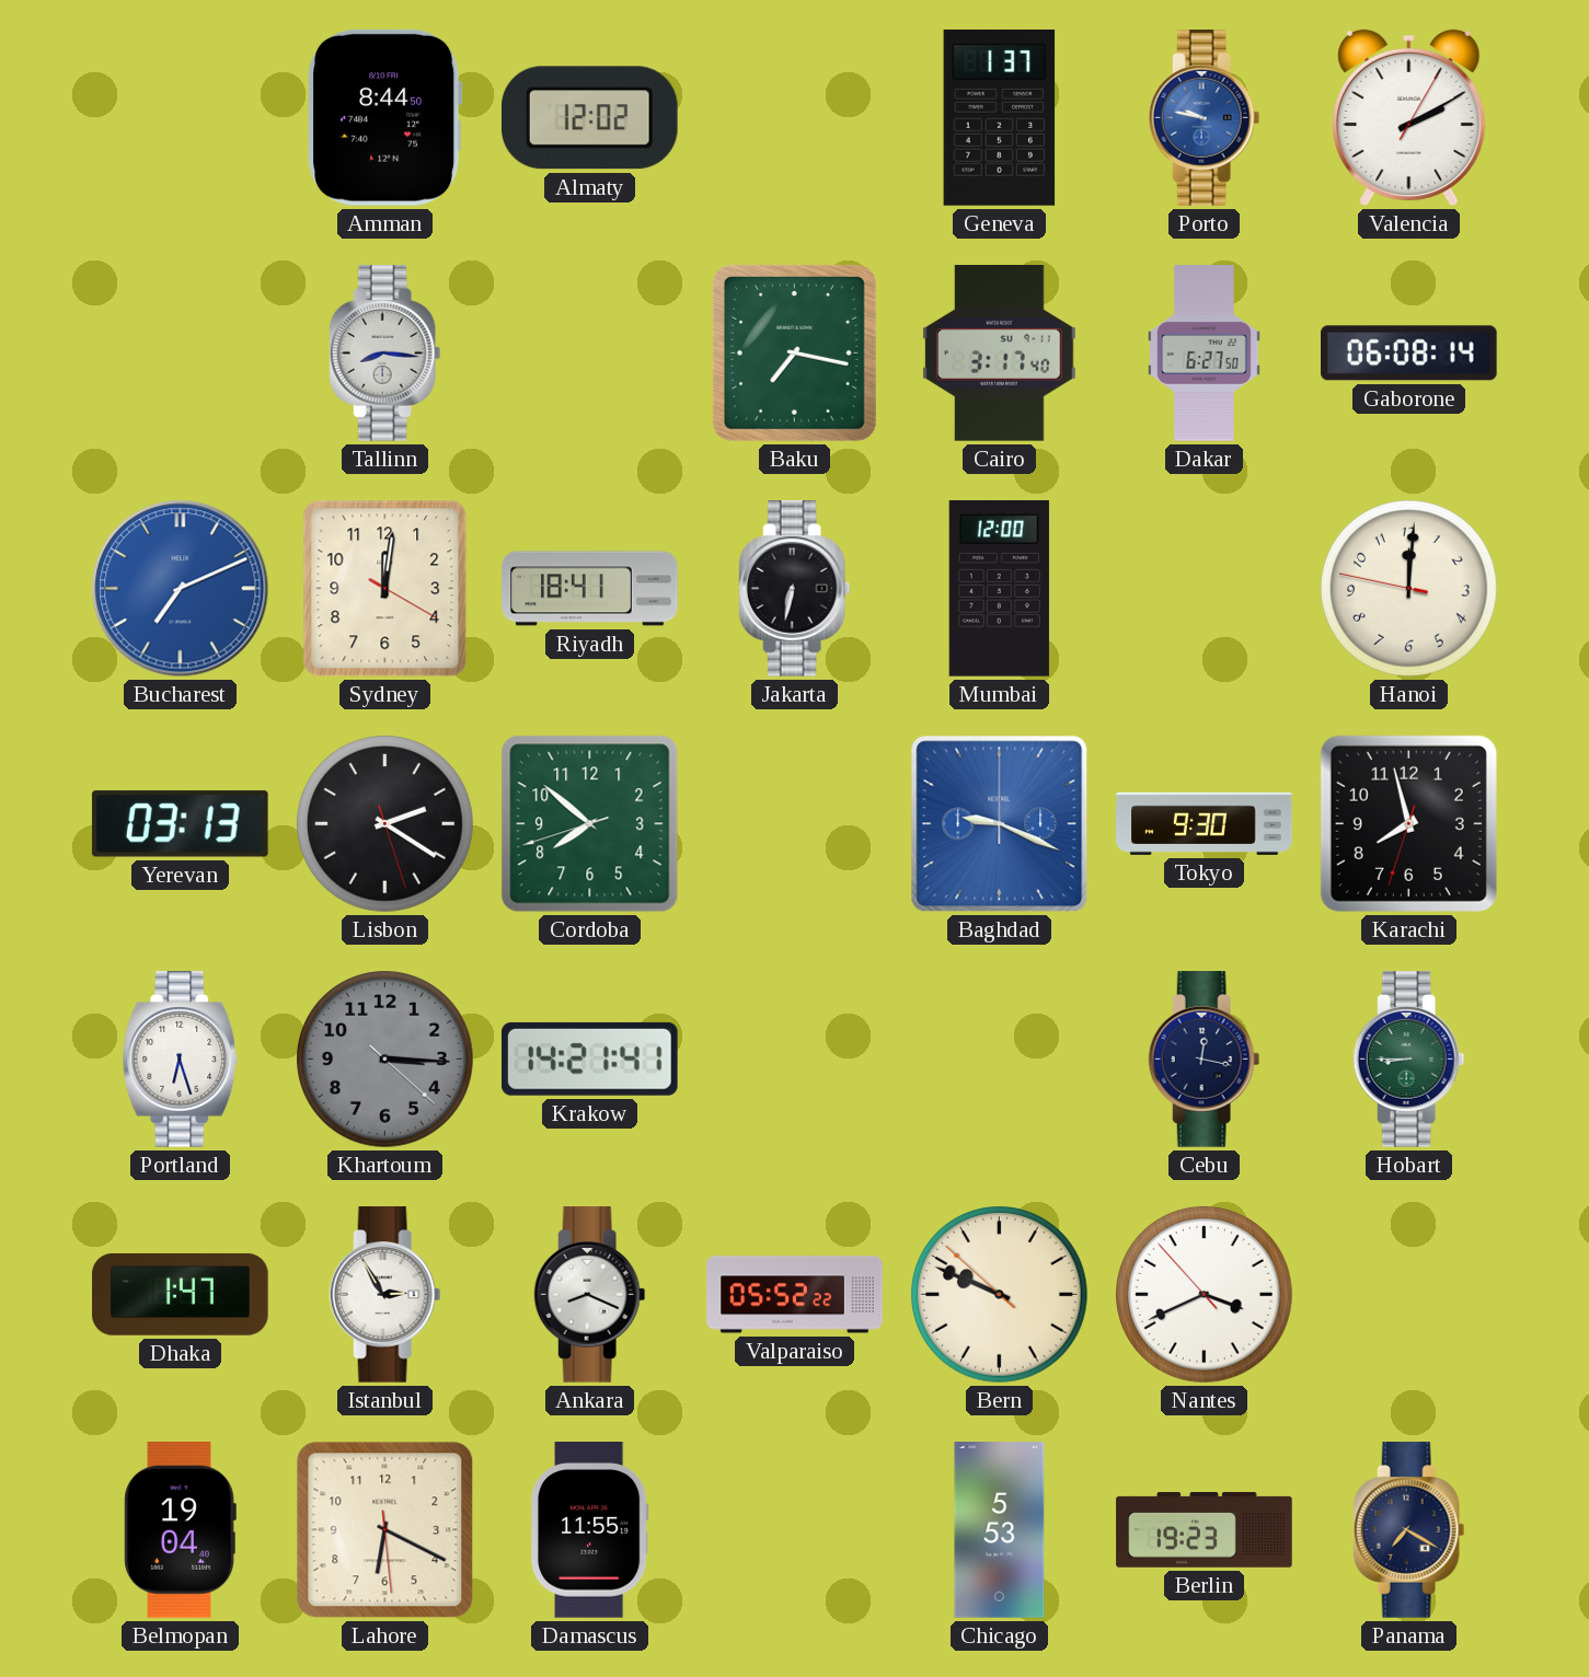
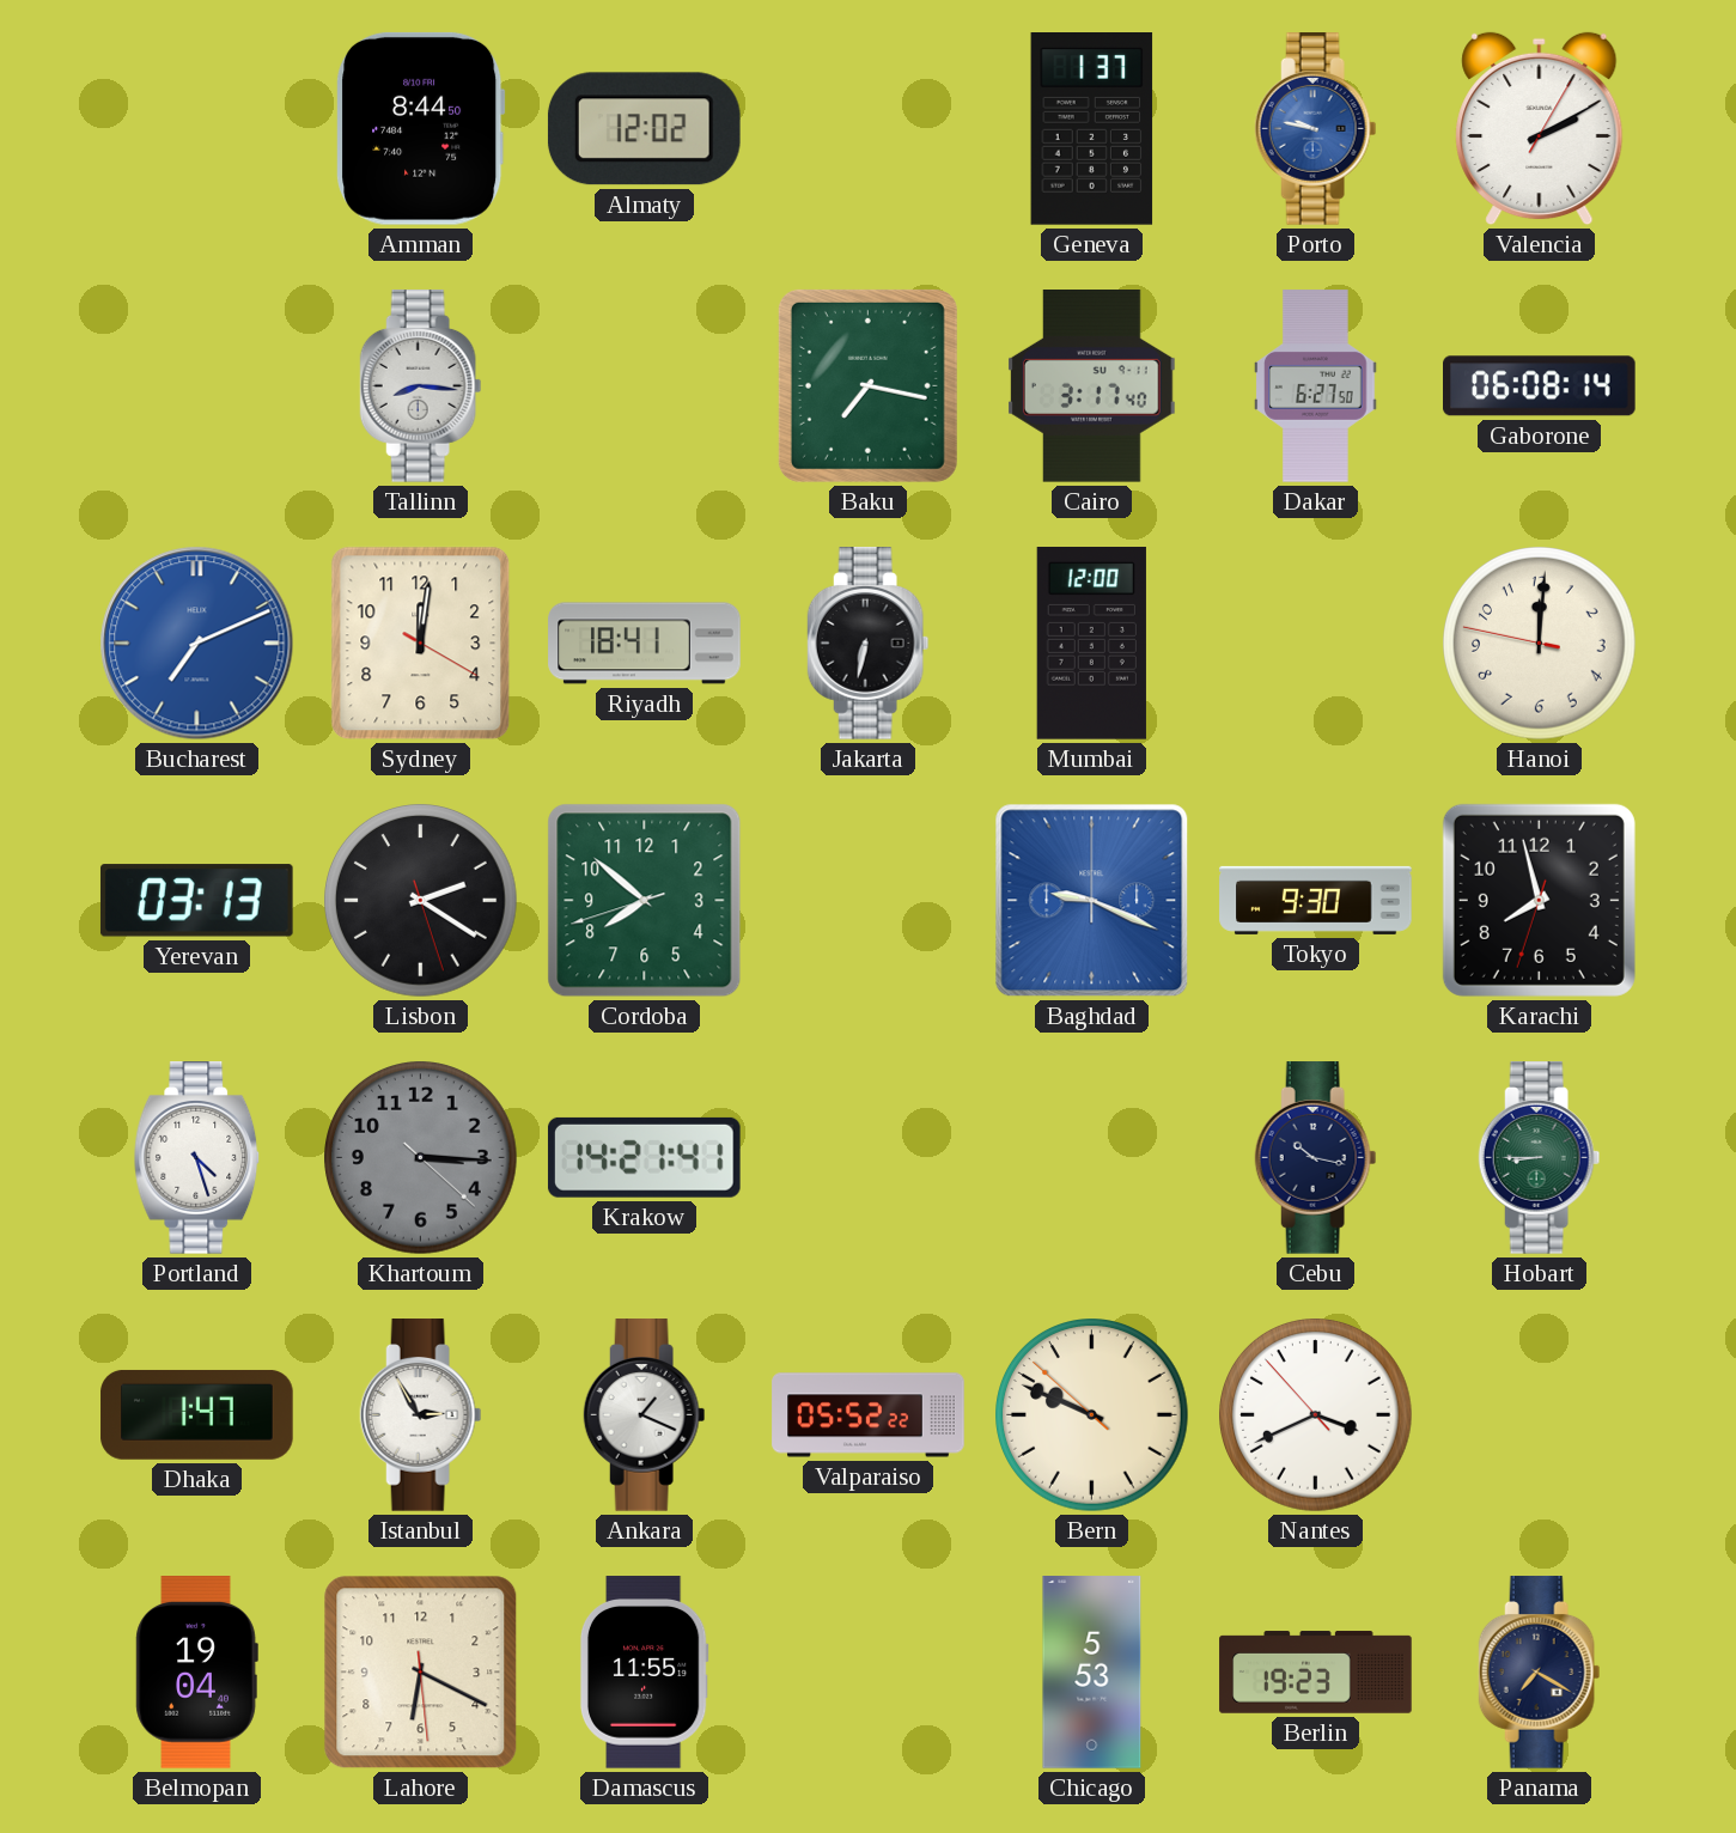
Portland: 6:27 -> 4:27
Cebu: 12:17 -> 10:17
Ankara: 8:19 -> 1:19
